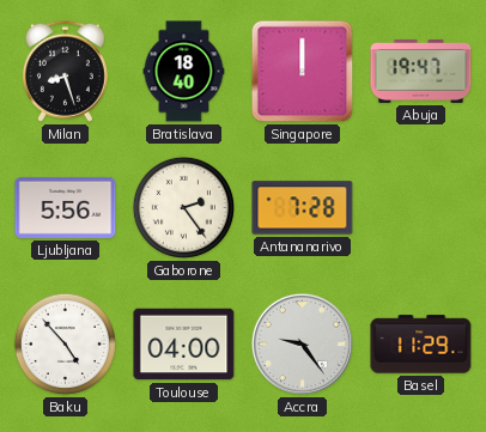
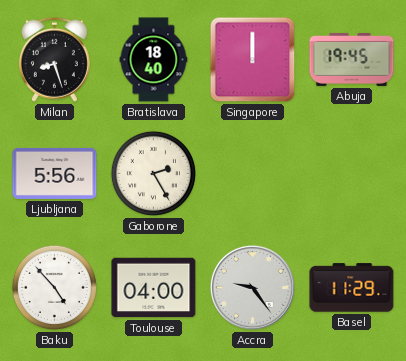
Abuja: 19:47 -> 19:45
Gaborone: 2:24 -> 2:25
Antananarivo: 7:28 -> none
